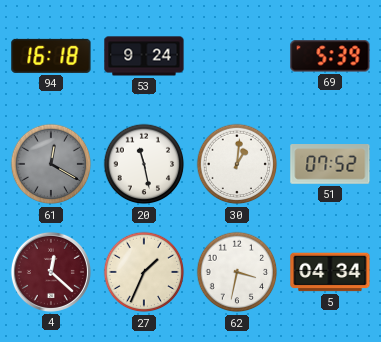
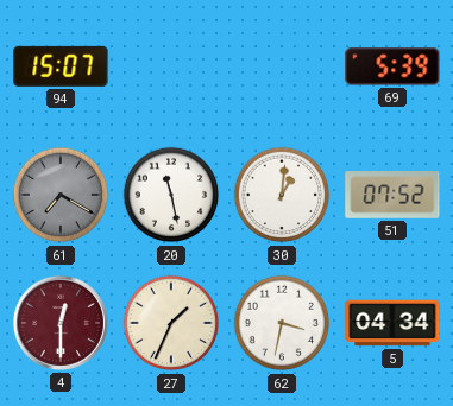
94: 16:18 -> 15:07
53: 9:24 -> none
61: 12:20 -> 7:20
4: 12:22 -> 12:30
